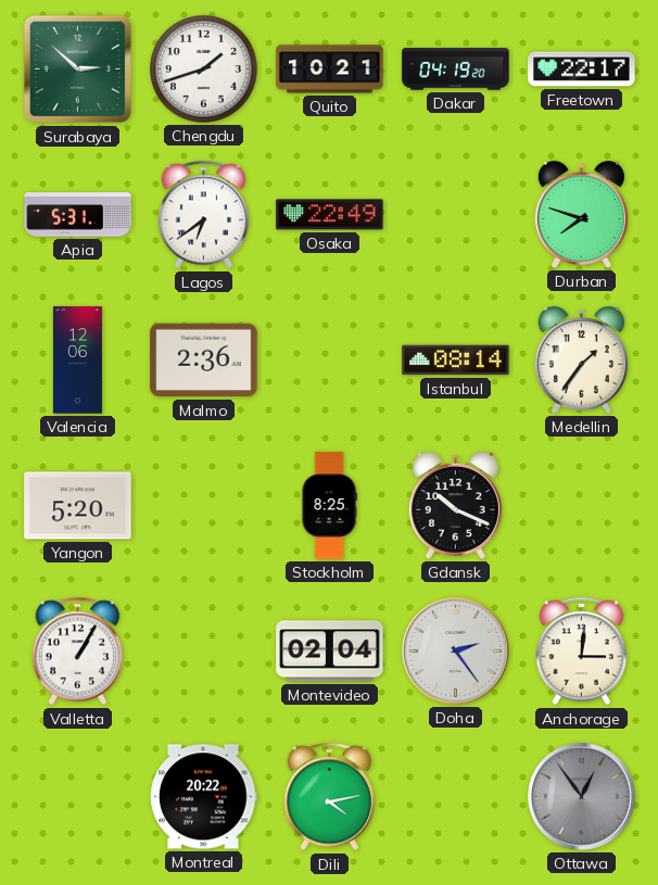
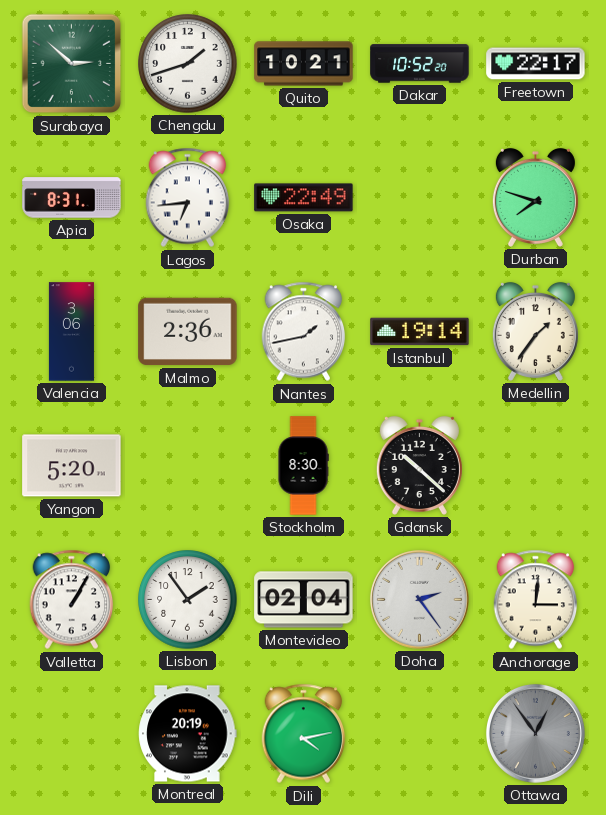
Dakar: 04:19 -> 10:52
Apia: 5:31 -> 8:31
Lagos: 6:39 -> 6:44
Valencia: 12:06 -> 3:06
Nantes: none -> 1:43
Istanbul: 08:14 -> 19:14
Stockholm: 8:25 -> 8:30
Gdansk: 10:19 -> 10:22
Lisbon: none -> 1:54
Montreal: 20:22 -> 20:19
